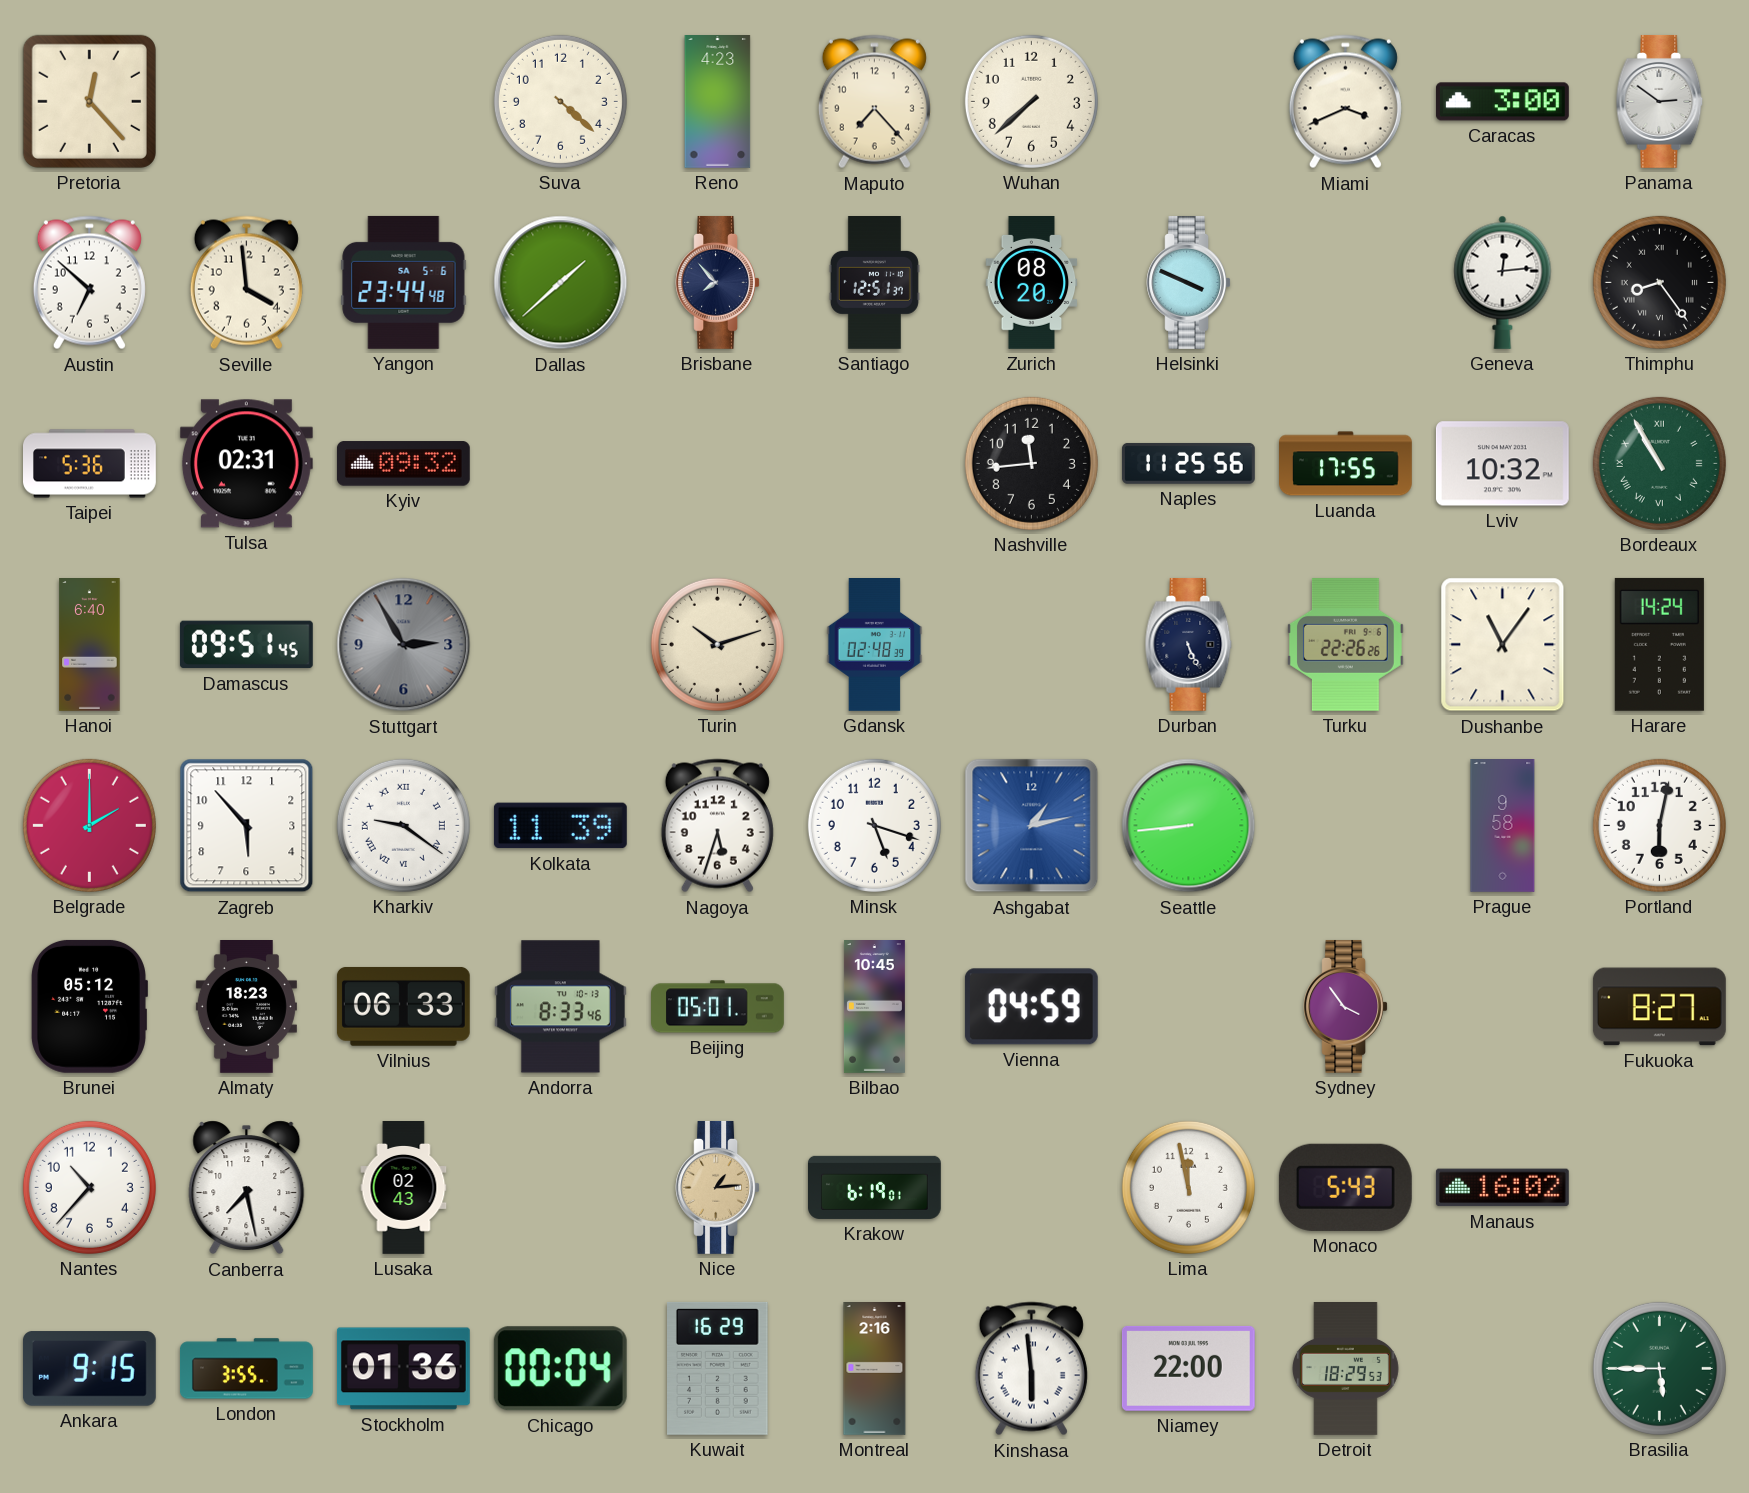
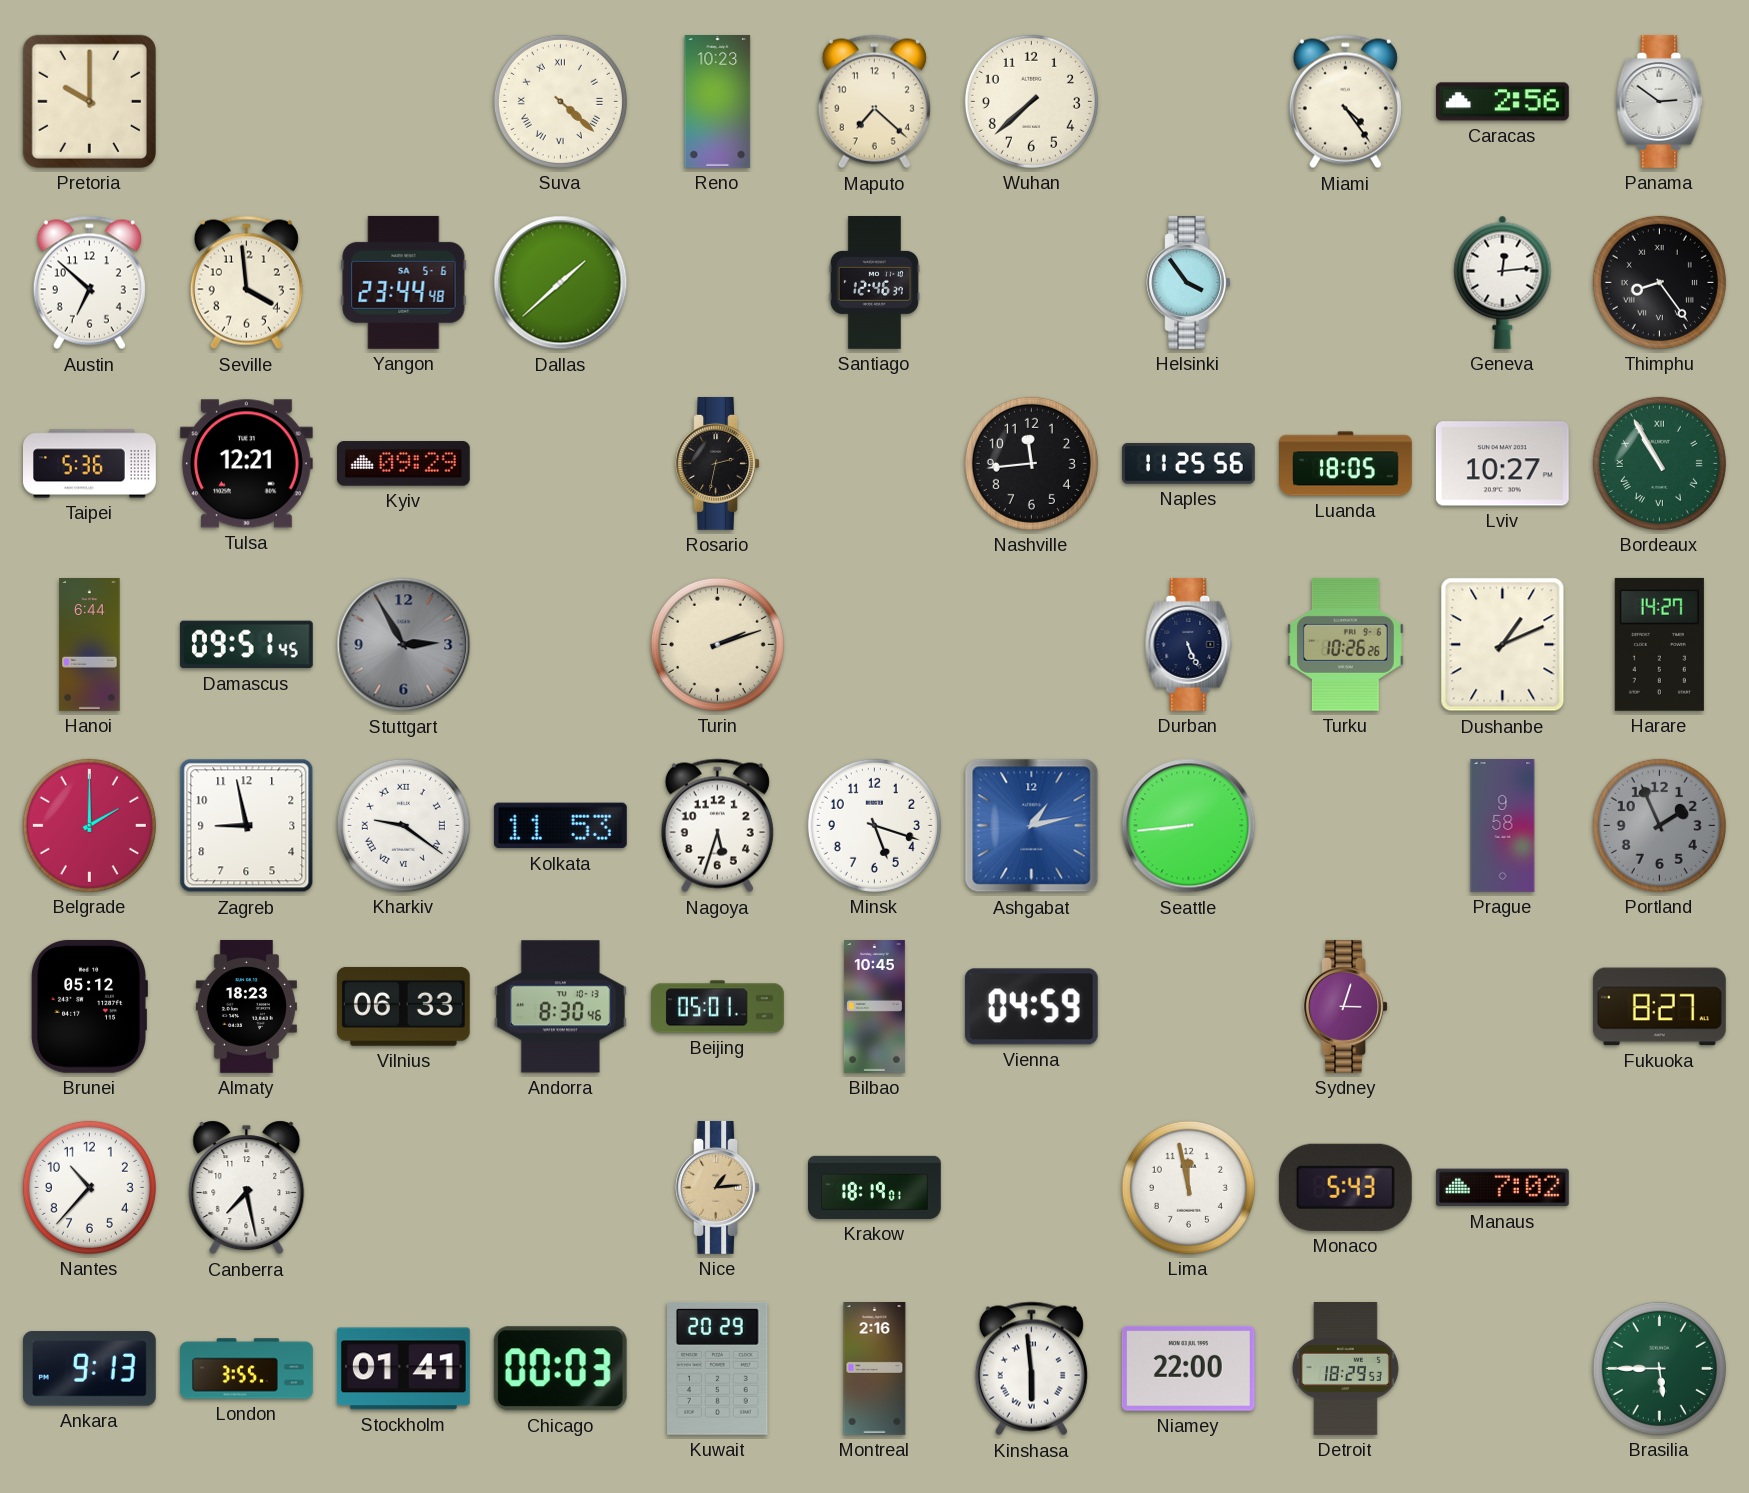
Pretoria: 12:23 -> 10:00
Suva numerals: Arabic -> Roman
Reno: 4:23 -> 10:23
Maputo: 7:23 -> 7:22
Miami: 3:41 -> 4:24
Caracas: 3:00 -> 2:56
Brisbane: 7:53 -> none
Santiago: 12:51 -> 12:46
Zurich: 08:20 -> none
Helsinki: 3:49 -> 3:54
Tulsa: 02:31 -> 12:21
Kyiv: 09:32 -> 09:29
Rosario: none -> 2:32
Luanda: 17:55 -> 18:05
Lviv: 10:32 -> 10:27
Hanoi: 6:40 -> 6:44
Turin: 10:12 -> 2:12
Gdansk: 02:48 -> none
Turku: 22:26 -> 10:26
Dushanbe: 11:06 -> 1:11
Harare: 14:24 -> 14:27
Zagreb: 5:53 -> 8:58
Kolkata: 11:39 -> 11:53
Portland: 6:02 -> 1:56
Portland dial: white -> grey
Andorra: 8:33 -> 8:30
Sydney: 3:54 -> 3:03
Lusaka: 02:43 -> none
Krakow: 6:19 -> 18:19
Manaus: 16:02 -> 7:02
Ankara: 9:15 -> 9:13
Stockholm: 01:36 -> 01:41
Chicago: 00:04 -> 00:03
Kuwait: 16:29 -> 20:29
